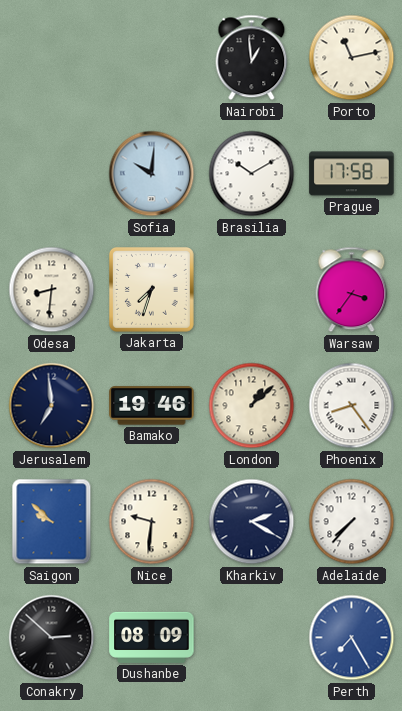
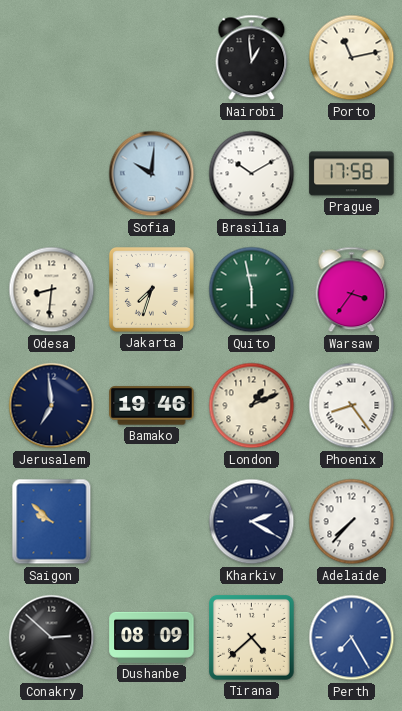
Quito: none -> 5:58
London: 1:08 -> 1:11
Nice: 9:31 -> none
Tirana: none -> 4:38
